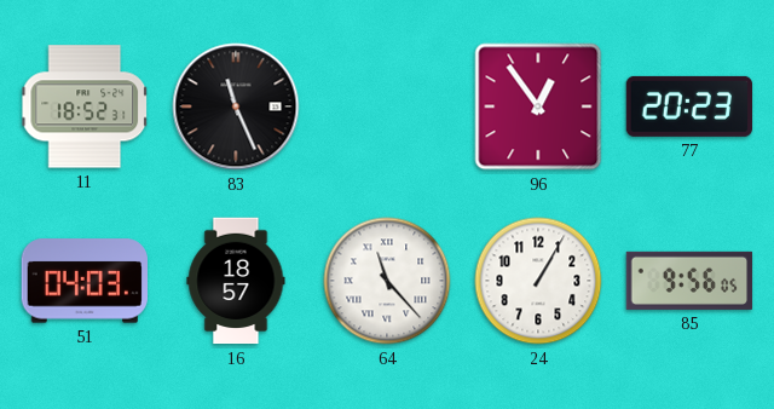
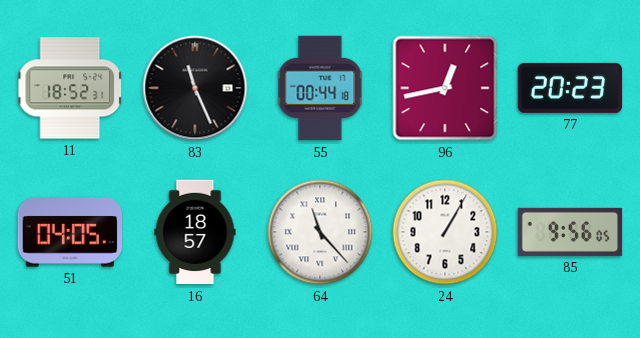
55: none -> 00:44
96: 12:54 -> 12:43
51: 04:03 -> 04:05
